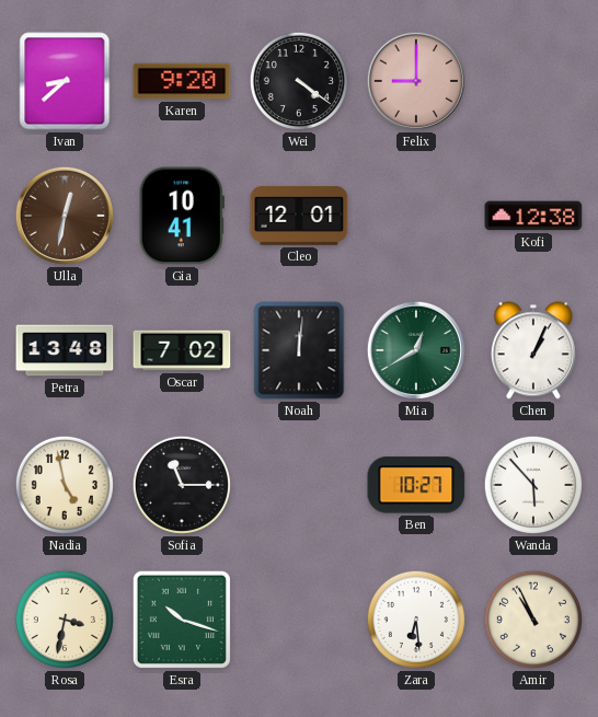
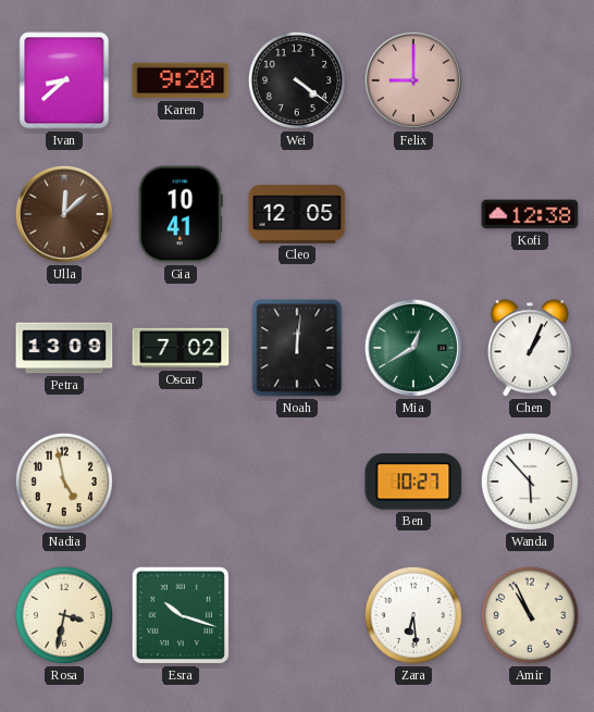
Ulla: 12:32 -> 12:08
Cleo: 12:01 -> 12:05
Petra: 13:48 -> 13:09
Sofia: 11:15 -> none
